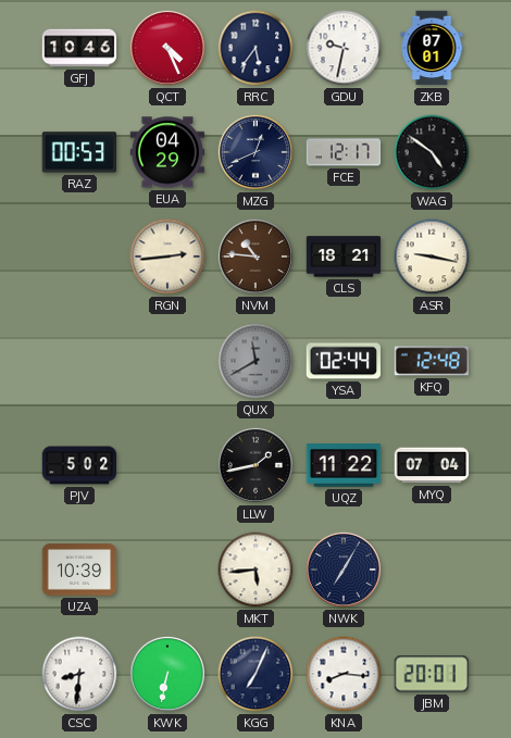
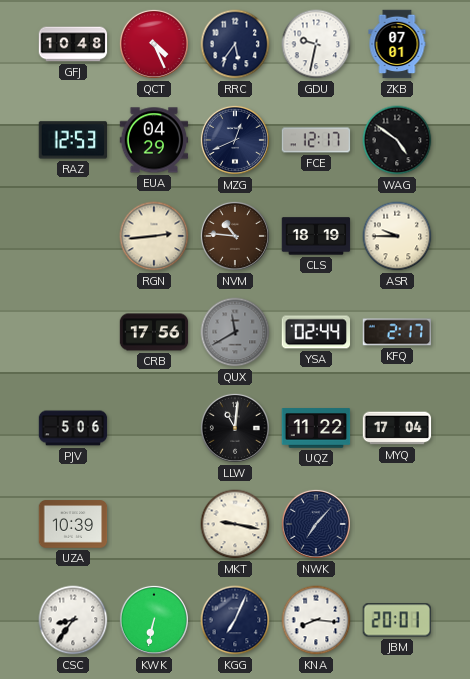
GFJ: 10:46 -> 10:48
RAZ: 00:53 -> 12:53
CLS: 18:21 -> 18:19
ASR: 9:17 -> 9:45
CRB: none -> 17:56
KFQ: 12:48 -> 2:17
PJV: 5:02 -> 5:06
LLW: 1:43 -> 11:01
MYQ: 07:04 -> 17:04
MKT: 5:44 -> 9:17
NWK: 7:05 -> 7:07
CSC: 8:31 -> 8:36
